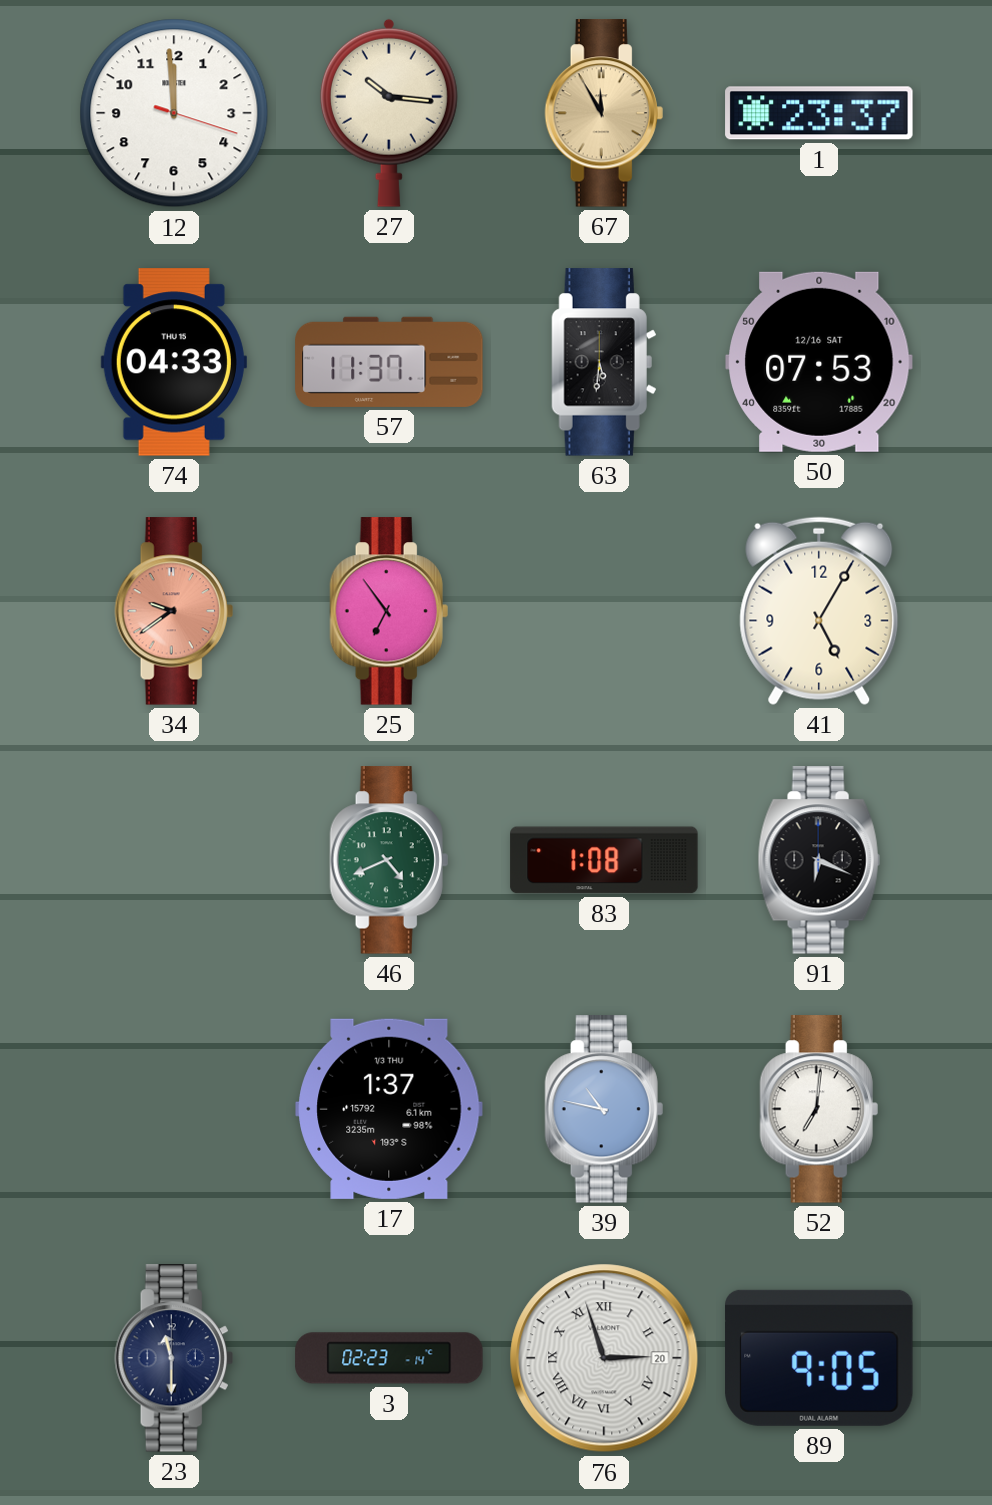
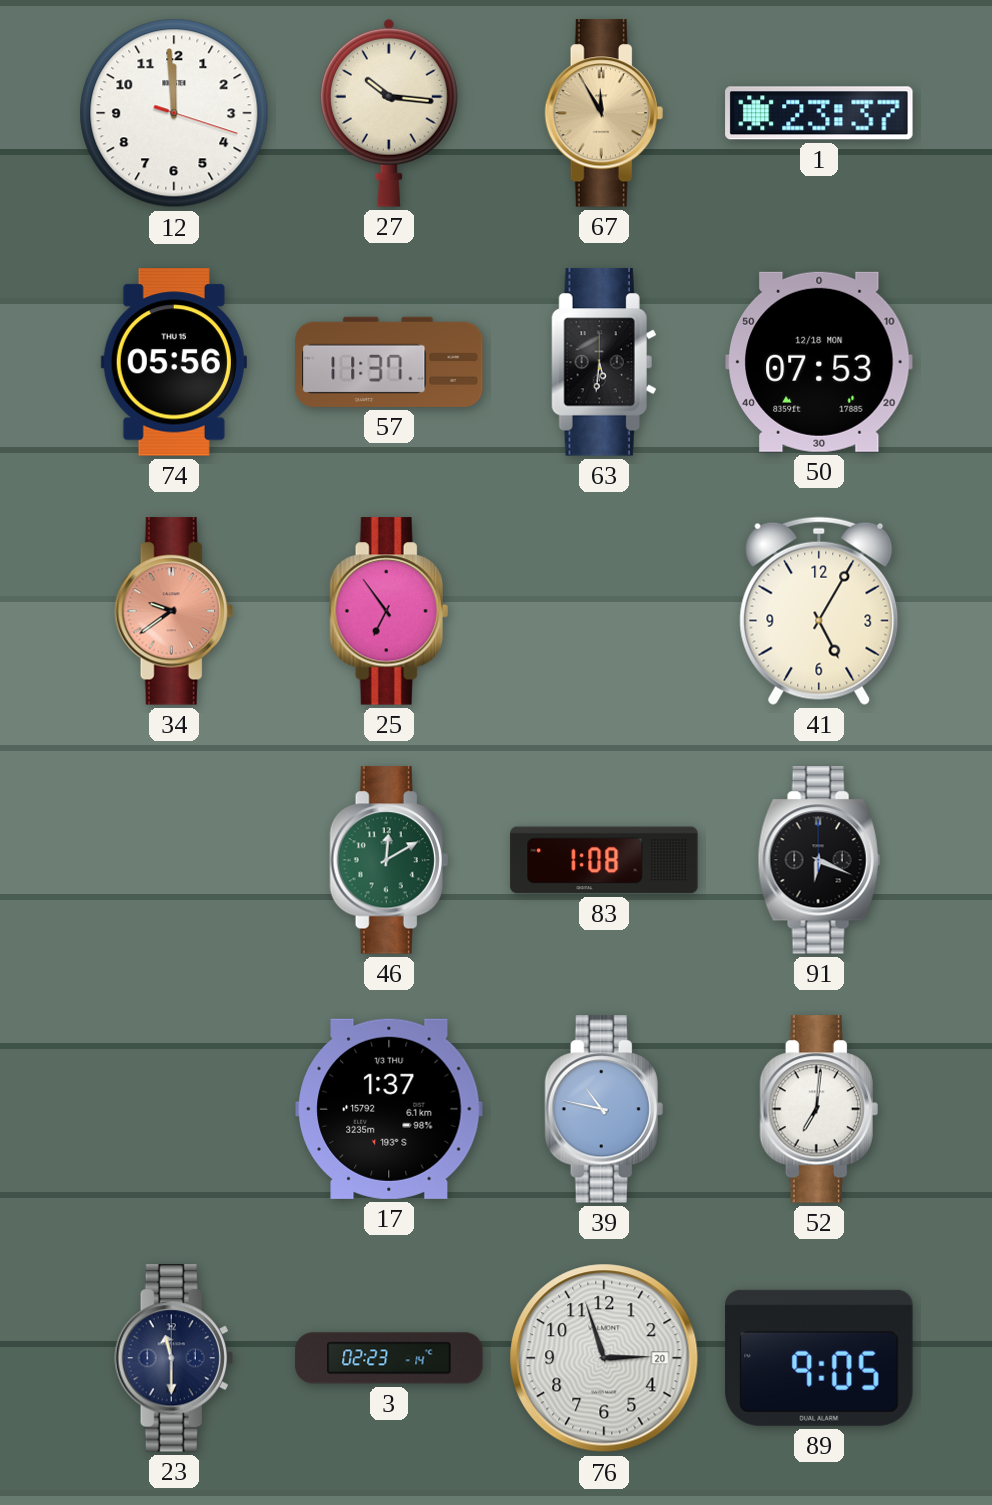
74: 04:33 -> 05:56
50 date: 12/16 SAT -> 12/18 MON
46: 4:41 -> 12:10
76 numerals: Roman -> Arabic
